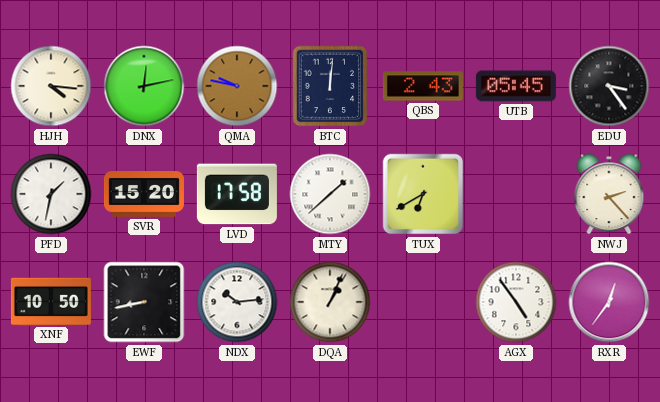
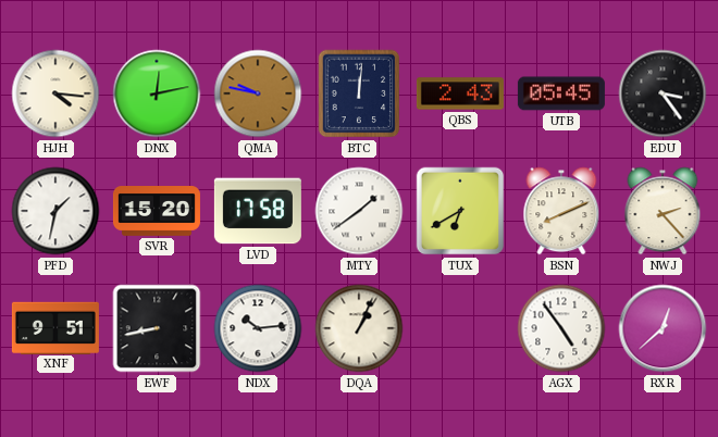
MTY: 1:38 -> 1:39
BSN: none -> 8:11
XNF: 10:50 -> 9:51
RXR: 12:36 -> 12:38
